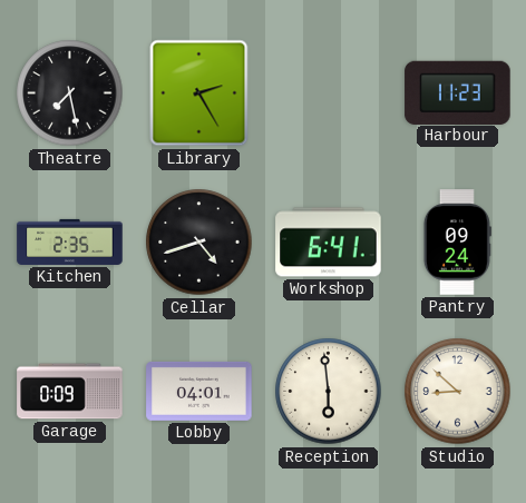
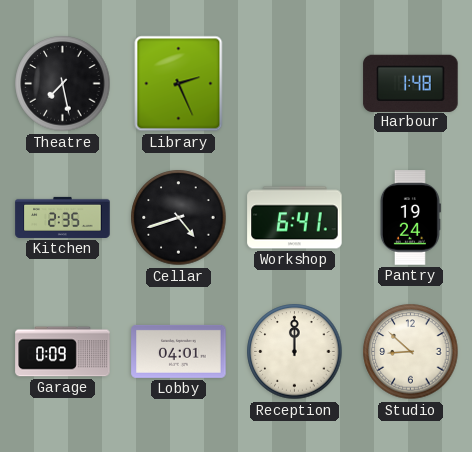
Library: 2:25 -> 2:26
Harbour: 11:23 -> 1:48
Pantry: 09:24 -> 19:24
Reception: 5:59 -> 12:00
